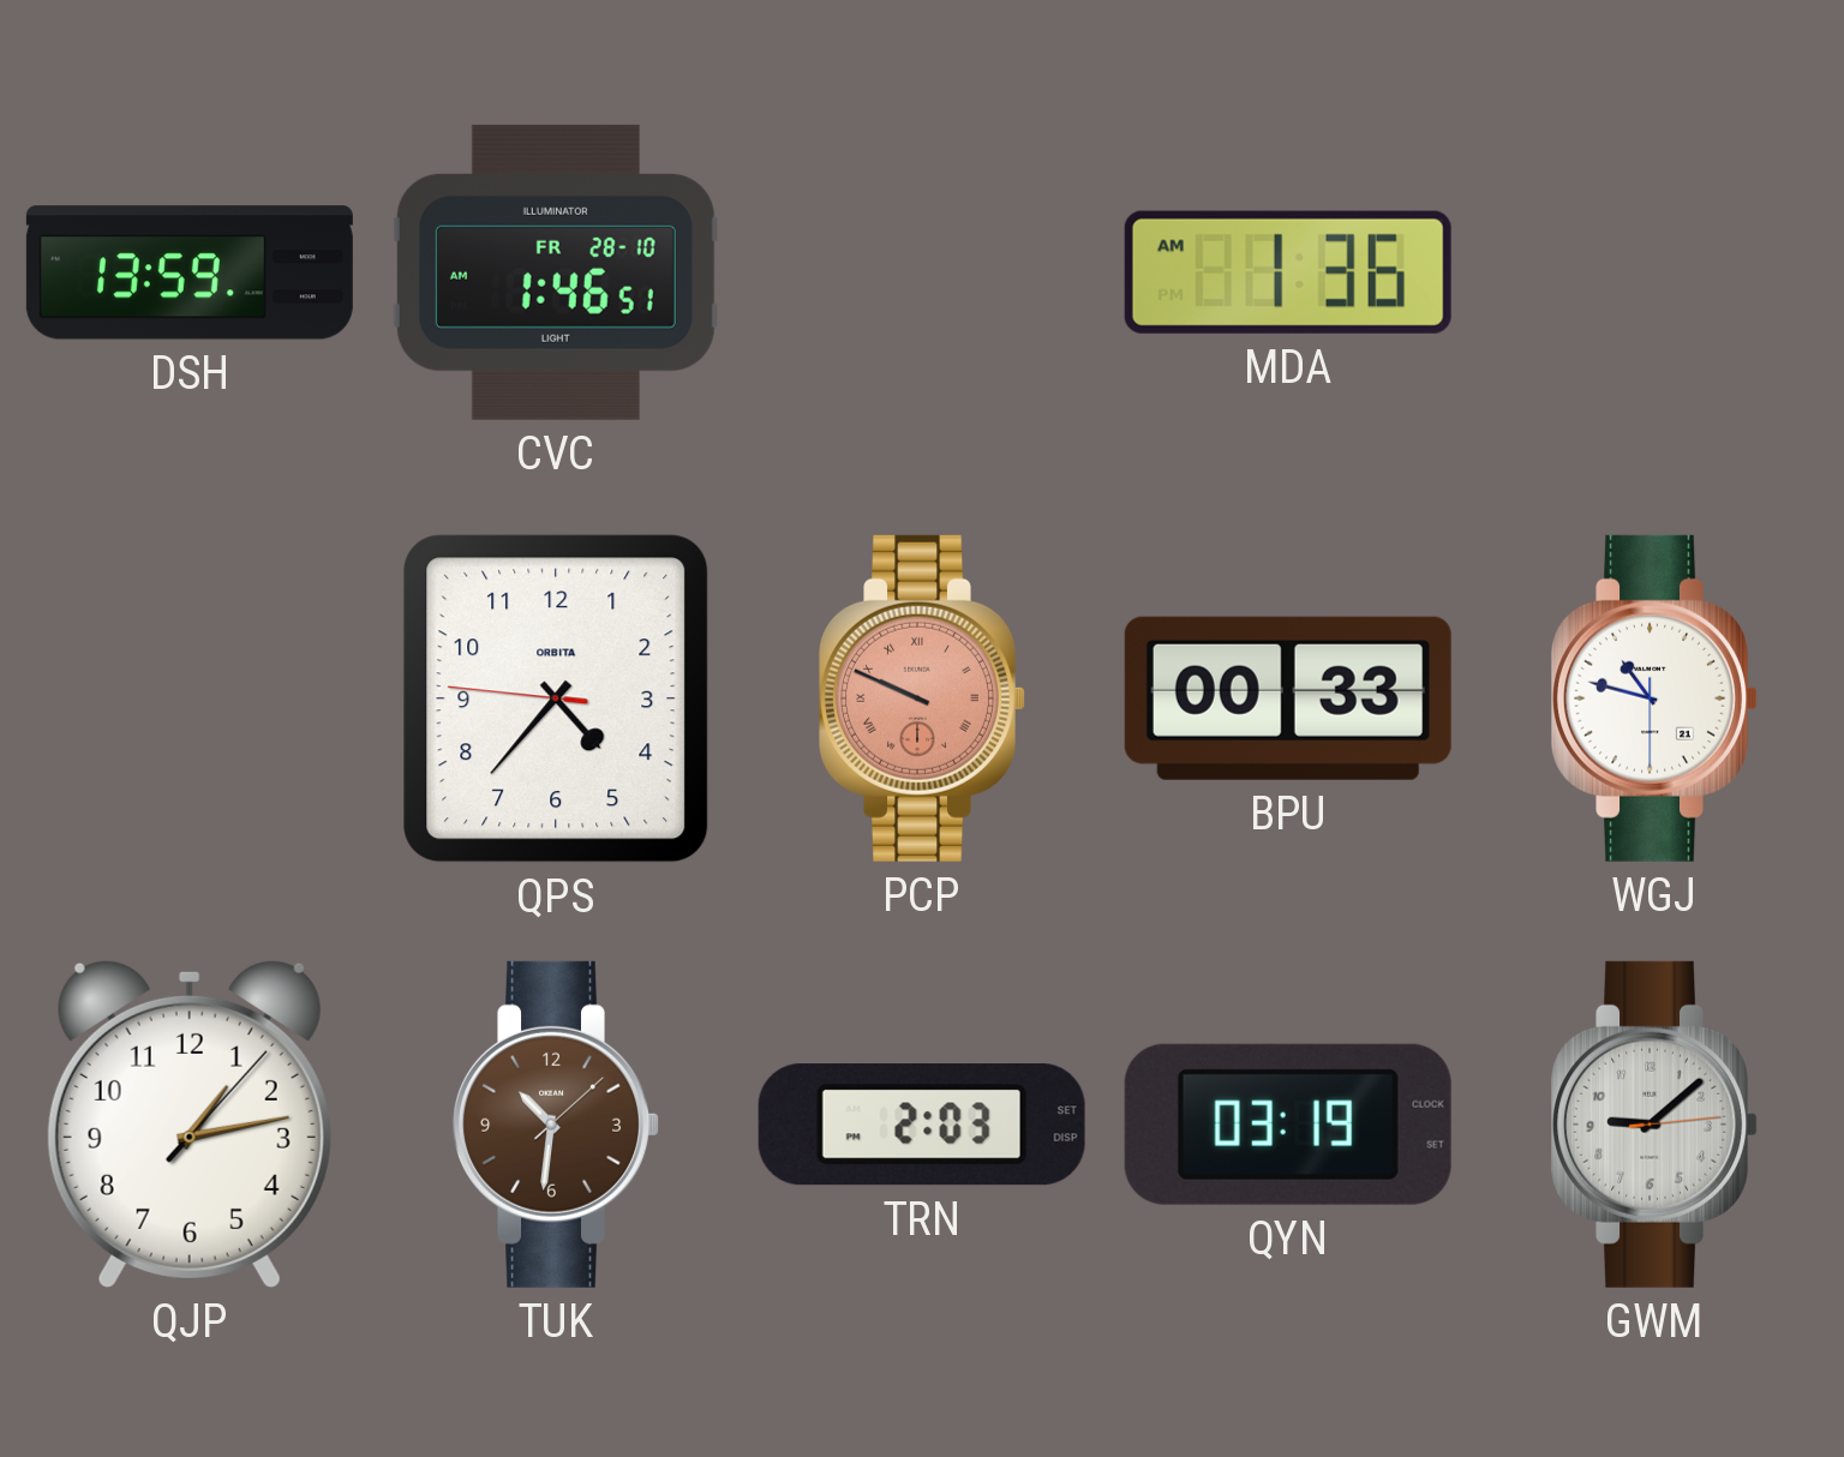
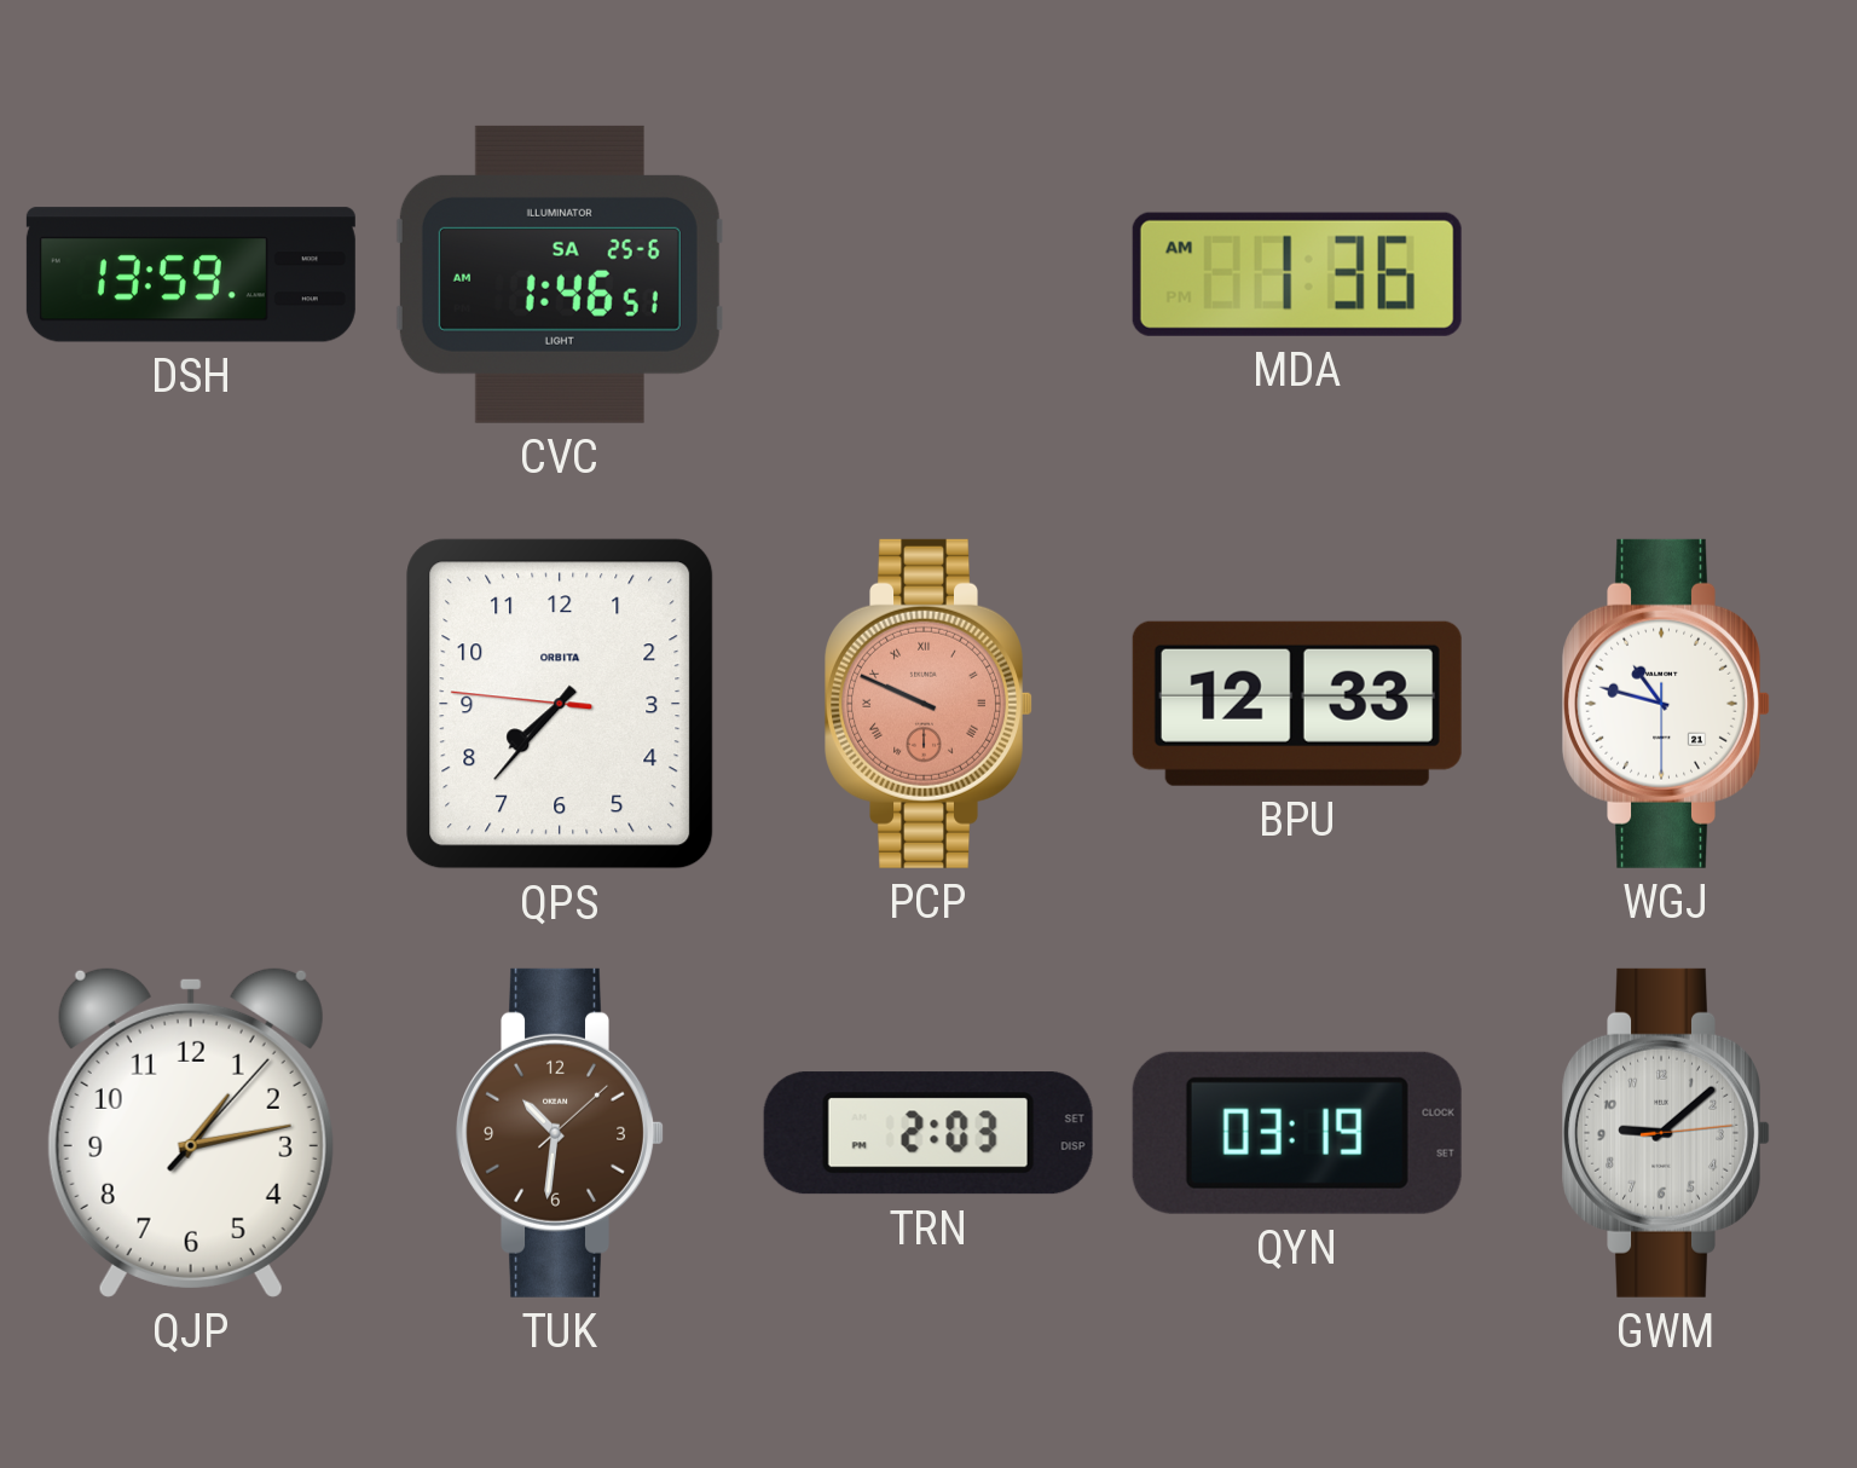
CVC date: FR 28-10 -> SA 25-6
QPS: 4:36 -> 7:36
BPU: 00:33 -> 12:33
